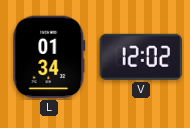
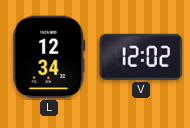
L: 01:34 -> 12:34
